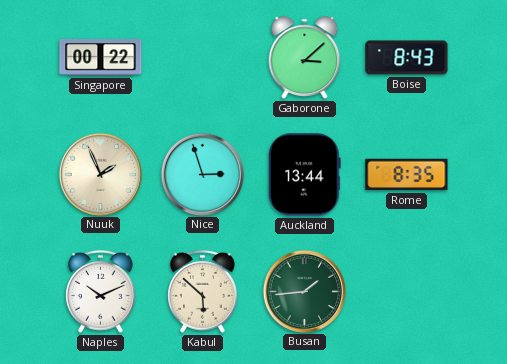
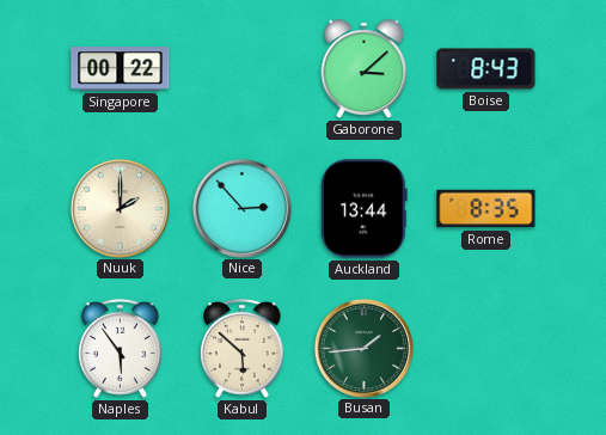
Nuuk: 1:56 -> 2:00
Nice: 2:57 -> 2:53
Naples: 10:11 -> 5:54
